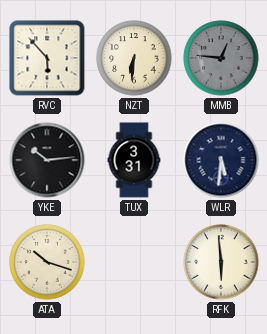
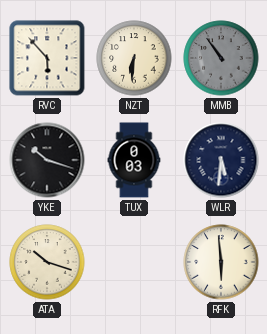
MMB: 12:46 -> 10:54
YKE: 10:14 -> 10:18
TUX: 3:31 -> 0:03
